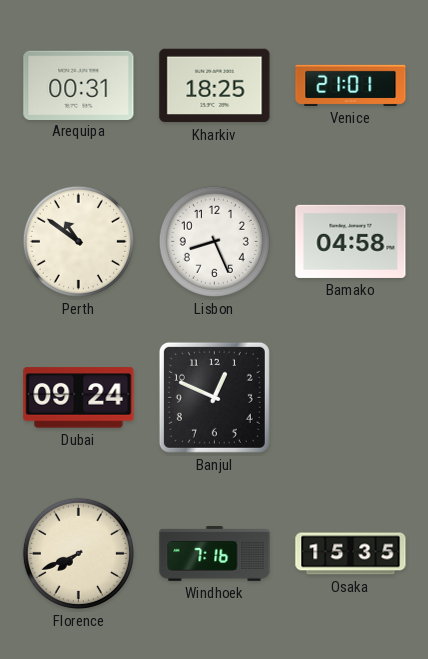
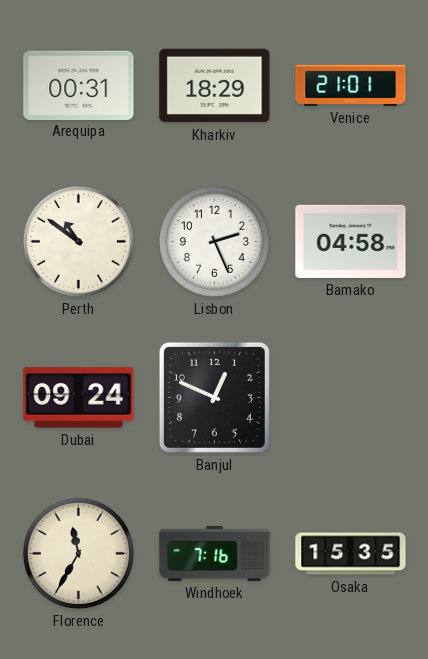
Kharkiv: 18:25 -> 18:29
Lisbon: 8:26 -> 2:26
Florence: 7:41 -> 11:35
